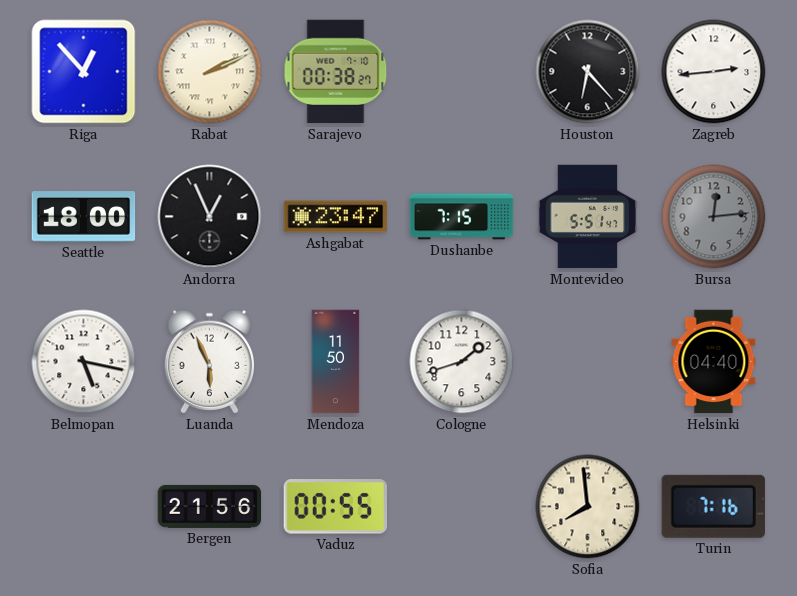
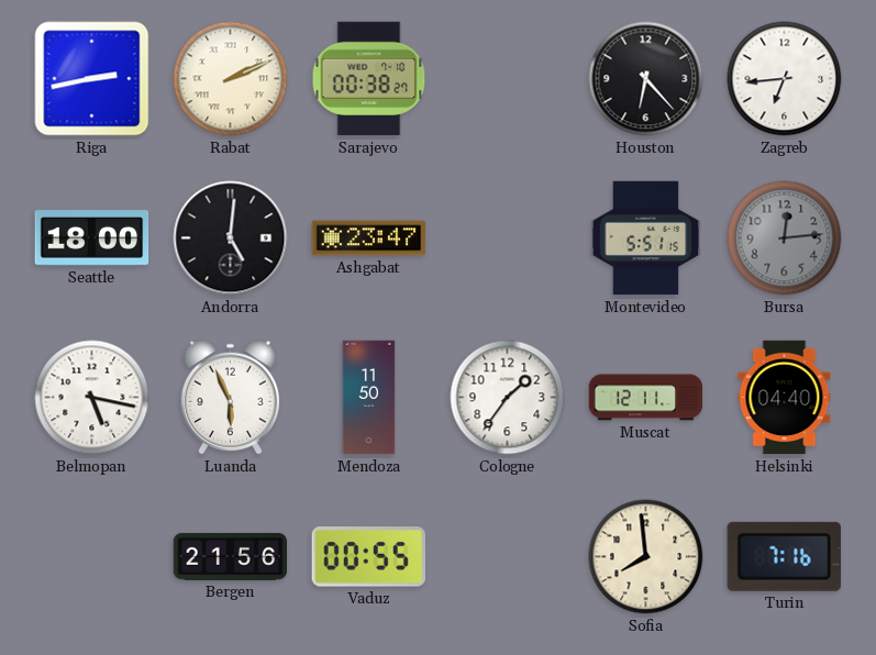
Riga: 12:53 -> 2:43
Zagreb: 2:44 -> 6:44
Andorra: 12:56 -> 5:01
Dushanbe: 7:15 -> none
Montevideo: 5:51:47 -> 5:51:15
Cologne: 1:42 -> 1:36
Muscat: none -> 12:11
